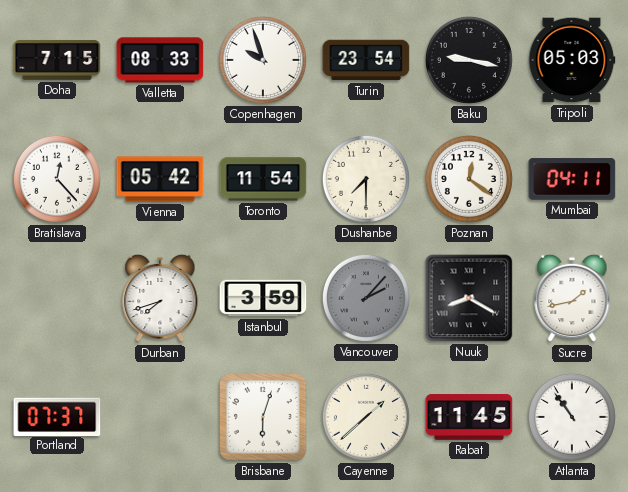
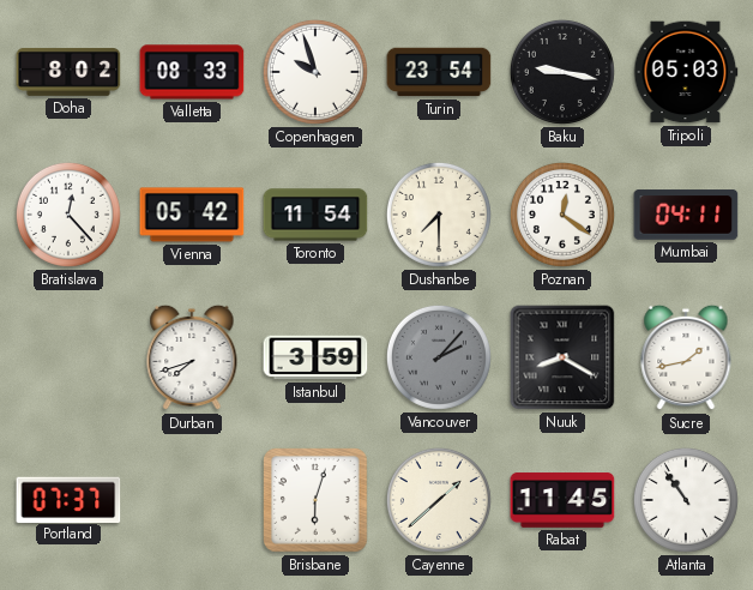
Doha: 7:15 -> 8:02
